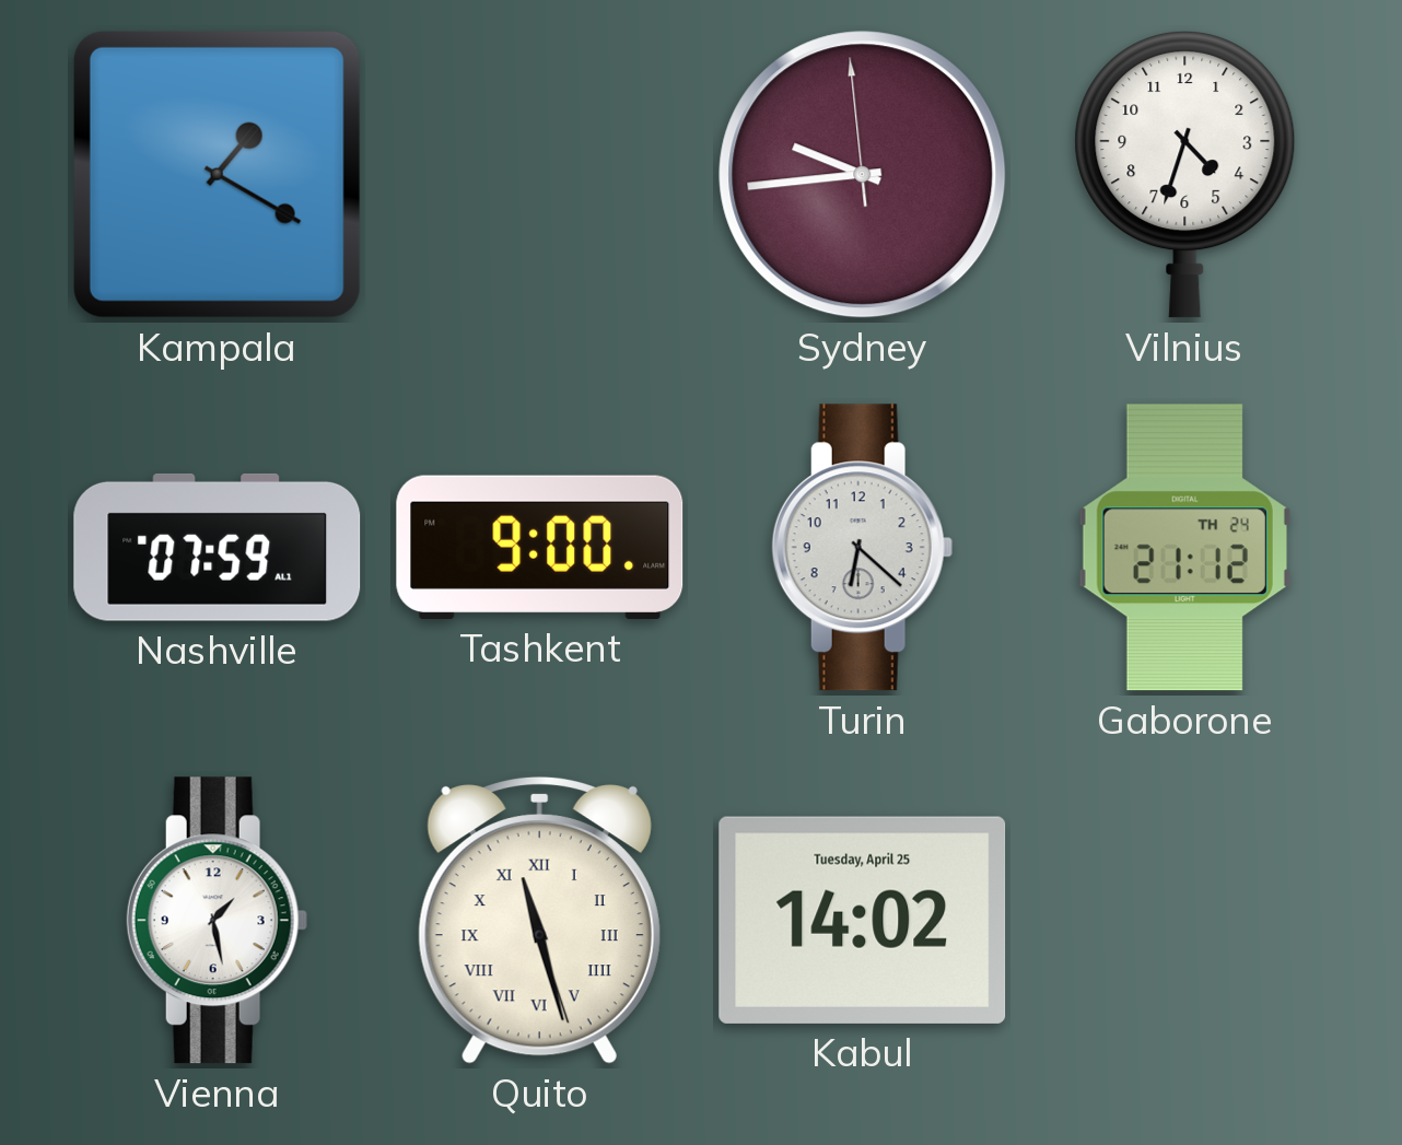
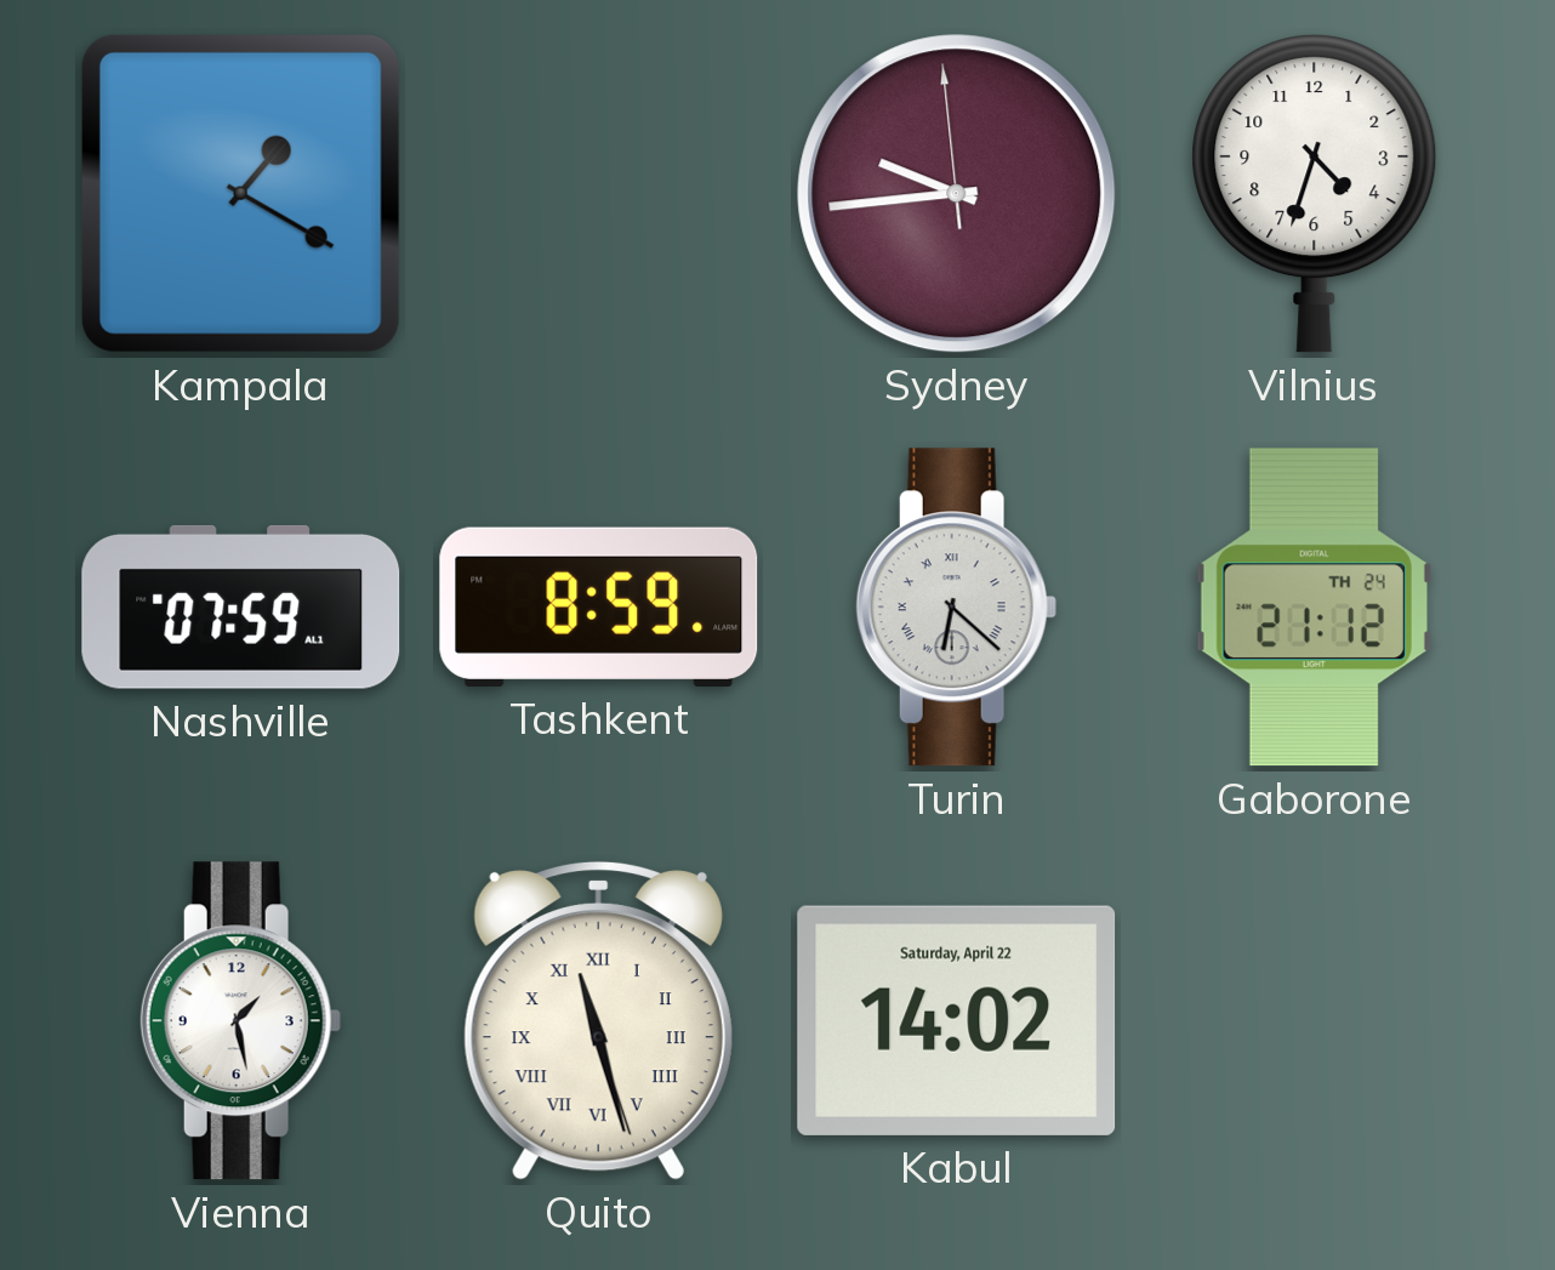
Tashkent: 9:00 -> 8:59
Turin numerals: Arabic -> Roman
Kabul date: Tuesday, April 25 -> Saturday, April 22
